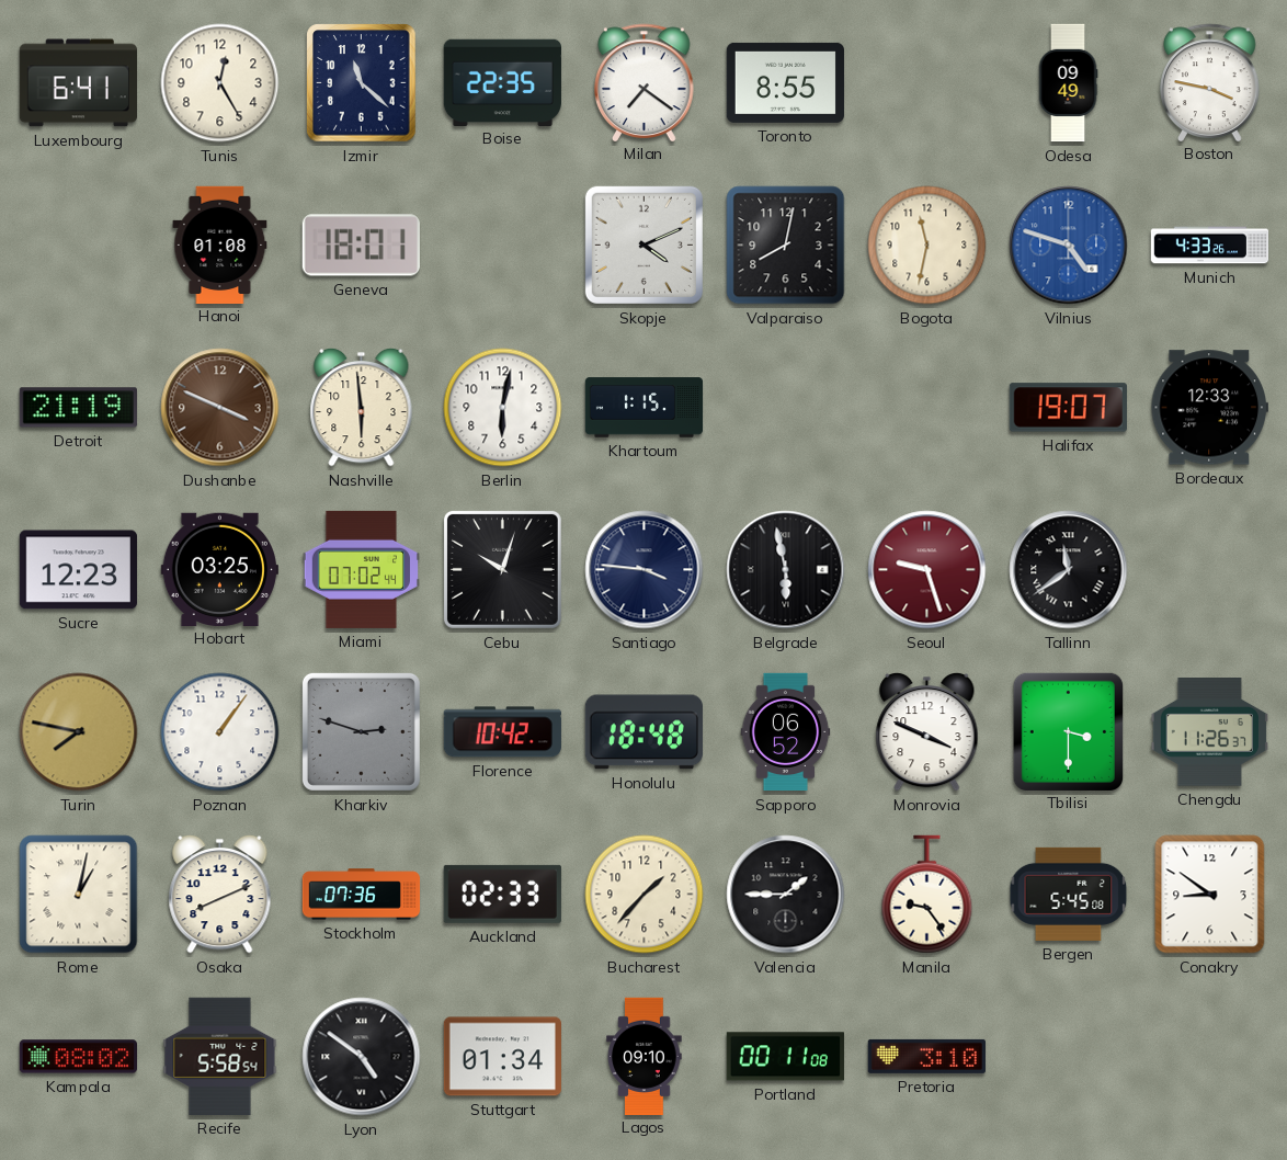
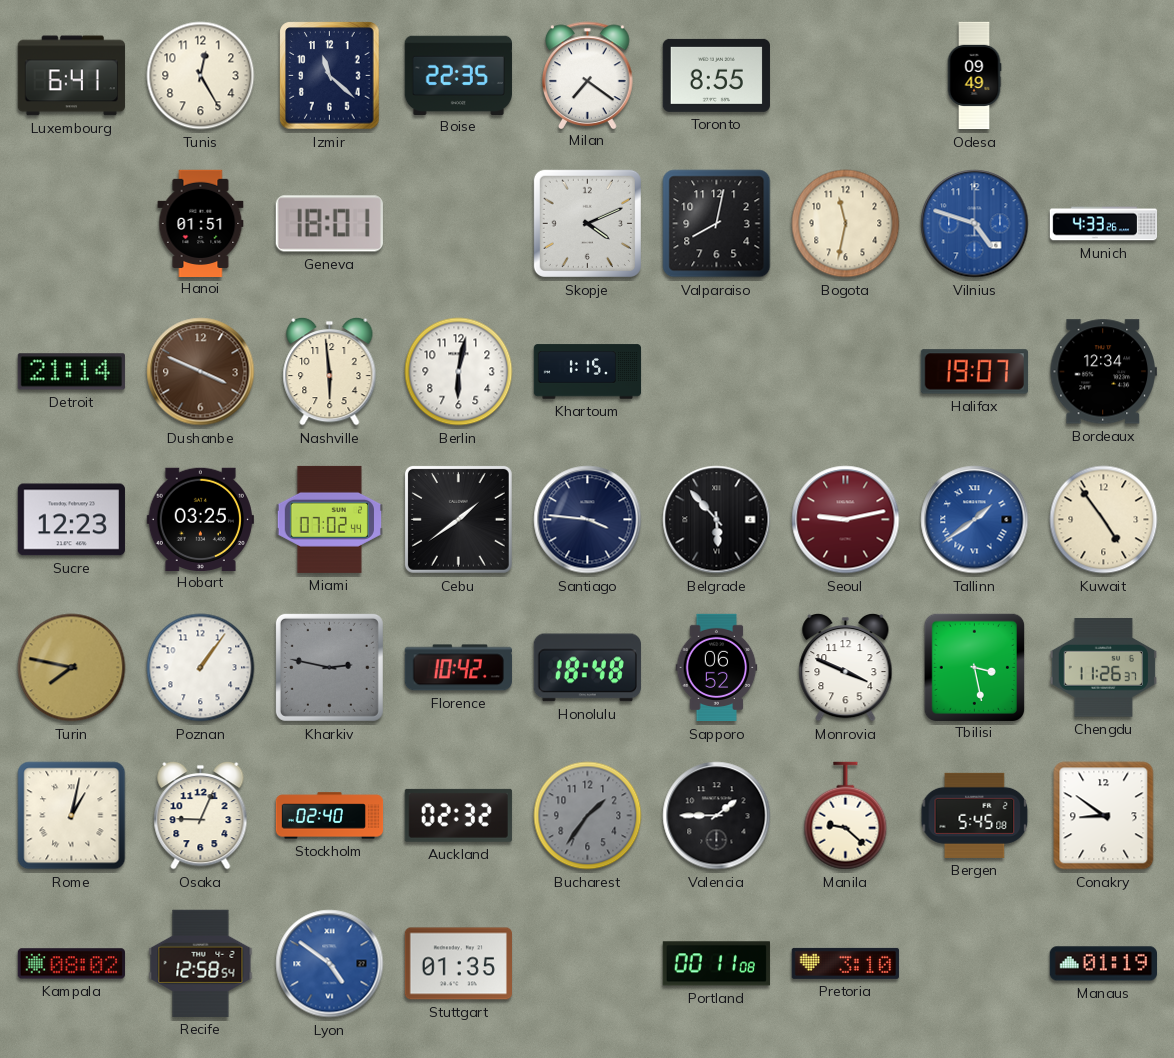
Boston: 3:47 -> none
Hanoi: 01:08 -> 01:51
Detroit: 21:19 -> 21:14
Bordeaux: 12:33 -> 12:34
Cebu: 10:03 -> 1:39
Belgrade: 5:58 -> 5:53
Seoul: 9:27 -> 9:13
Tallinn: 11:39 -> 1:39
Tallinn dial: black -> blue
Kuwait: none -> 4:54
Kharkiv: 2:48 -> 2:47
Tbilisi: 3:30 -> 3:28
Osaka: 8:11 -> 9:04
Stockholm: 07:36 -> 02:40
Auckland: 02:33 -> 02:32
Bucharest: 1:37 -> 1:36
Bucharest dial: cream -> grey
Manila: 9:24 -> 9:22
Recife: 5:58 -> 12:58
Lyon dial: black -> blue
Stuttgart: 01:34 -> 01:35
Lagos: 09:10 -> none
Manaus: none -> 01:19
